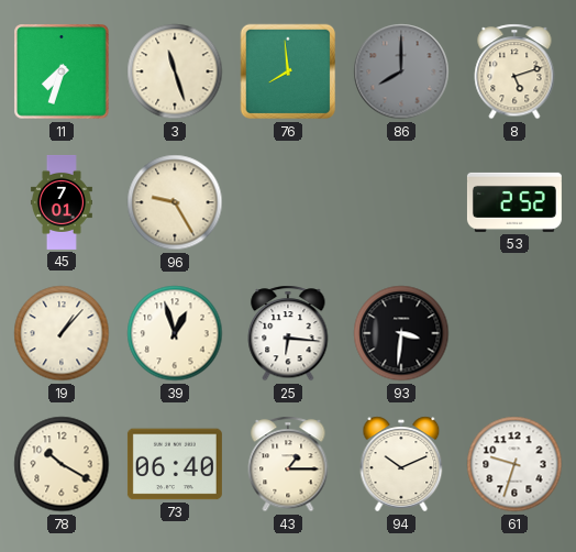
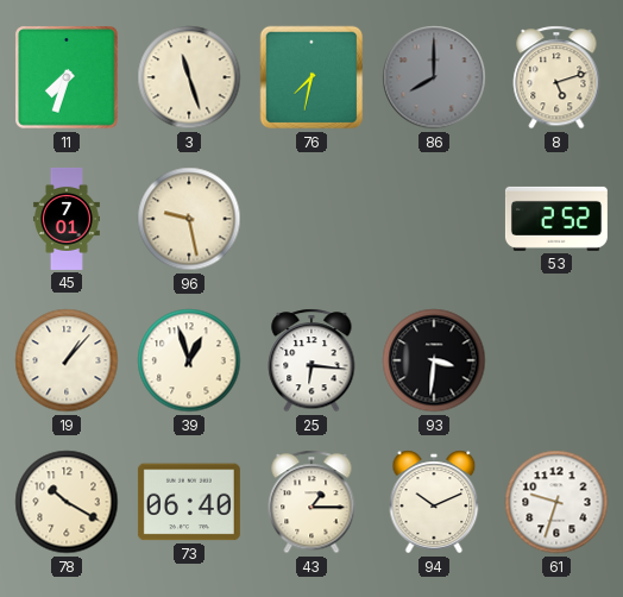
76: 7:59 -> 7:32
96: 9:25 -> 9:28
